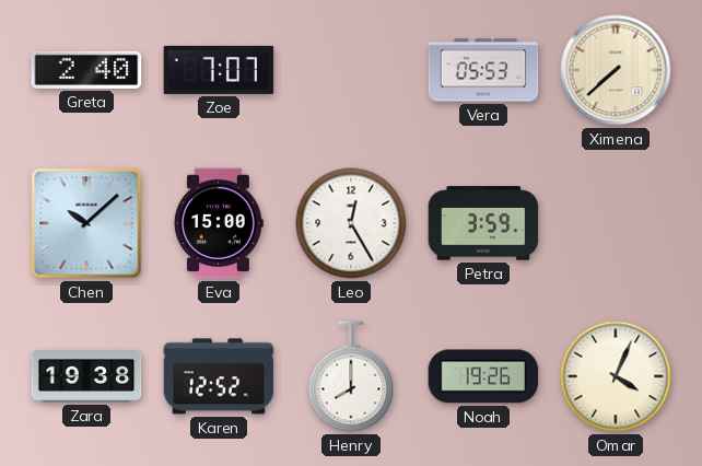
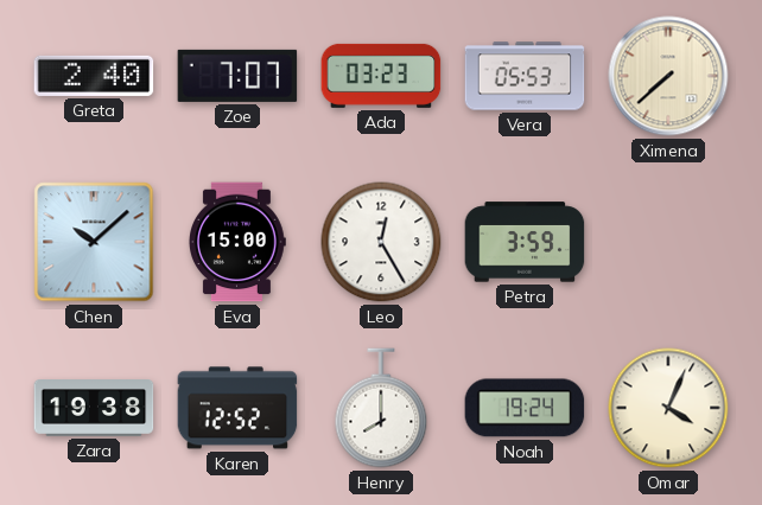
Ada: none -> 03:23
Noah: 19:26 -> 19:24
